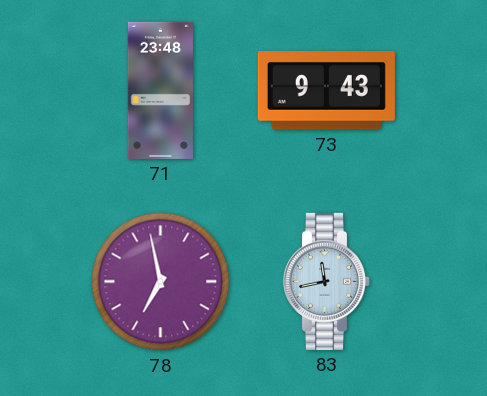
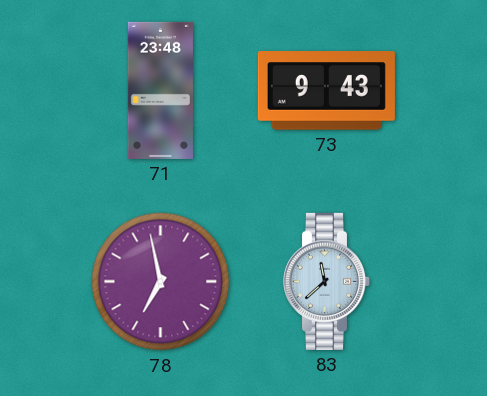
83: 11:43 -> 11:38
